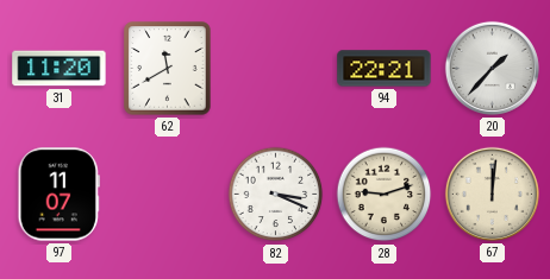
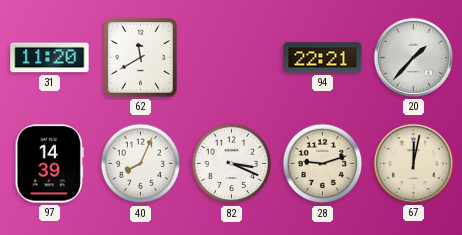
97: 11:07 -> 14:39
40: none -> 8:04
67: 12:01 -> 12:02
